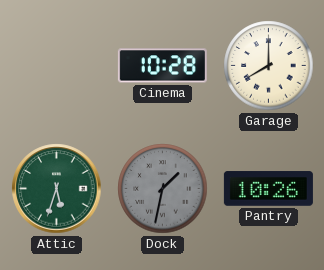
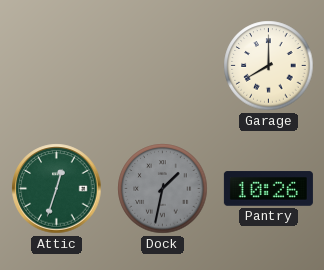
Cinema: 10:28 -> none
Attic: 5:33 -> 12:33
